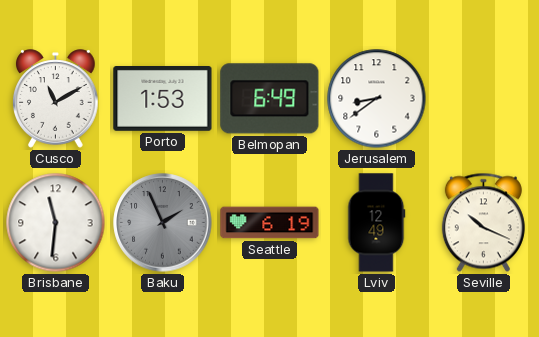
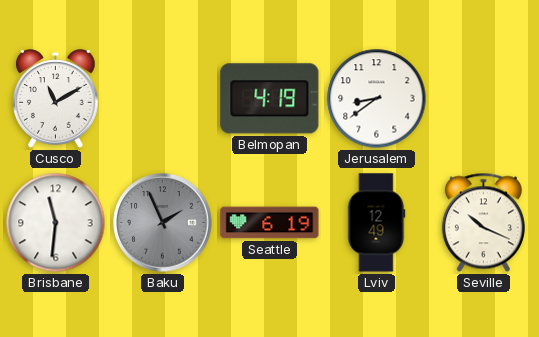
Porto: 1:53 -> none
Belmopan: 6:49 -> 4:19
